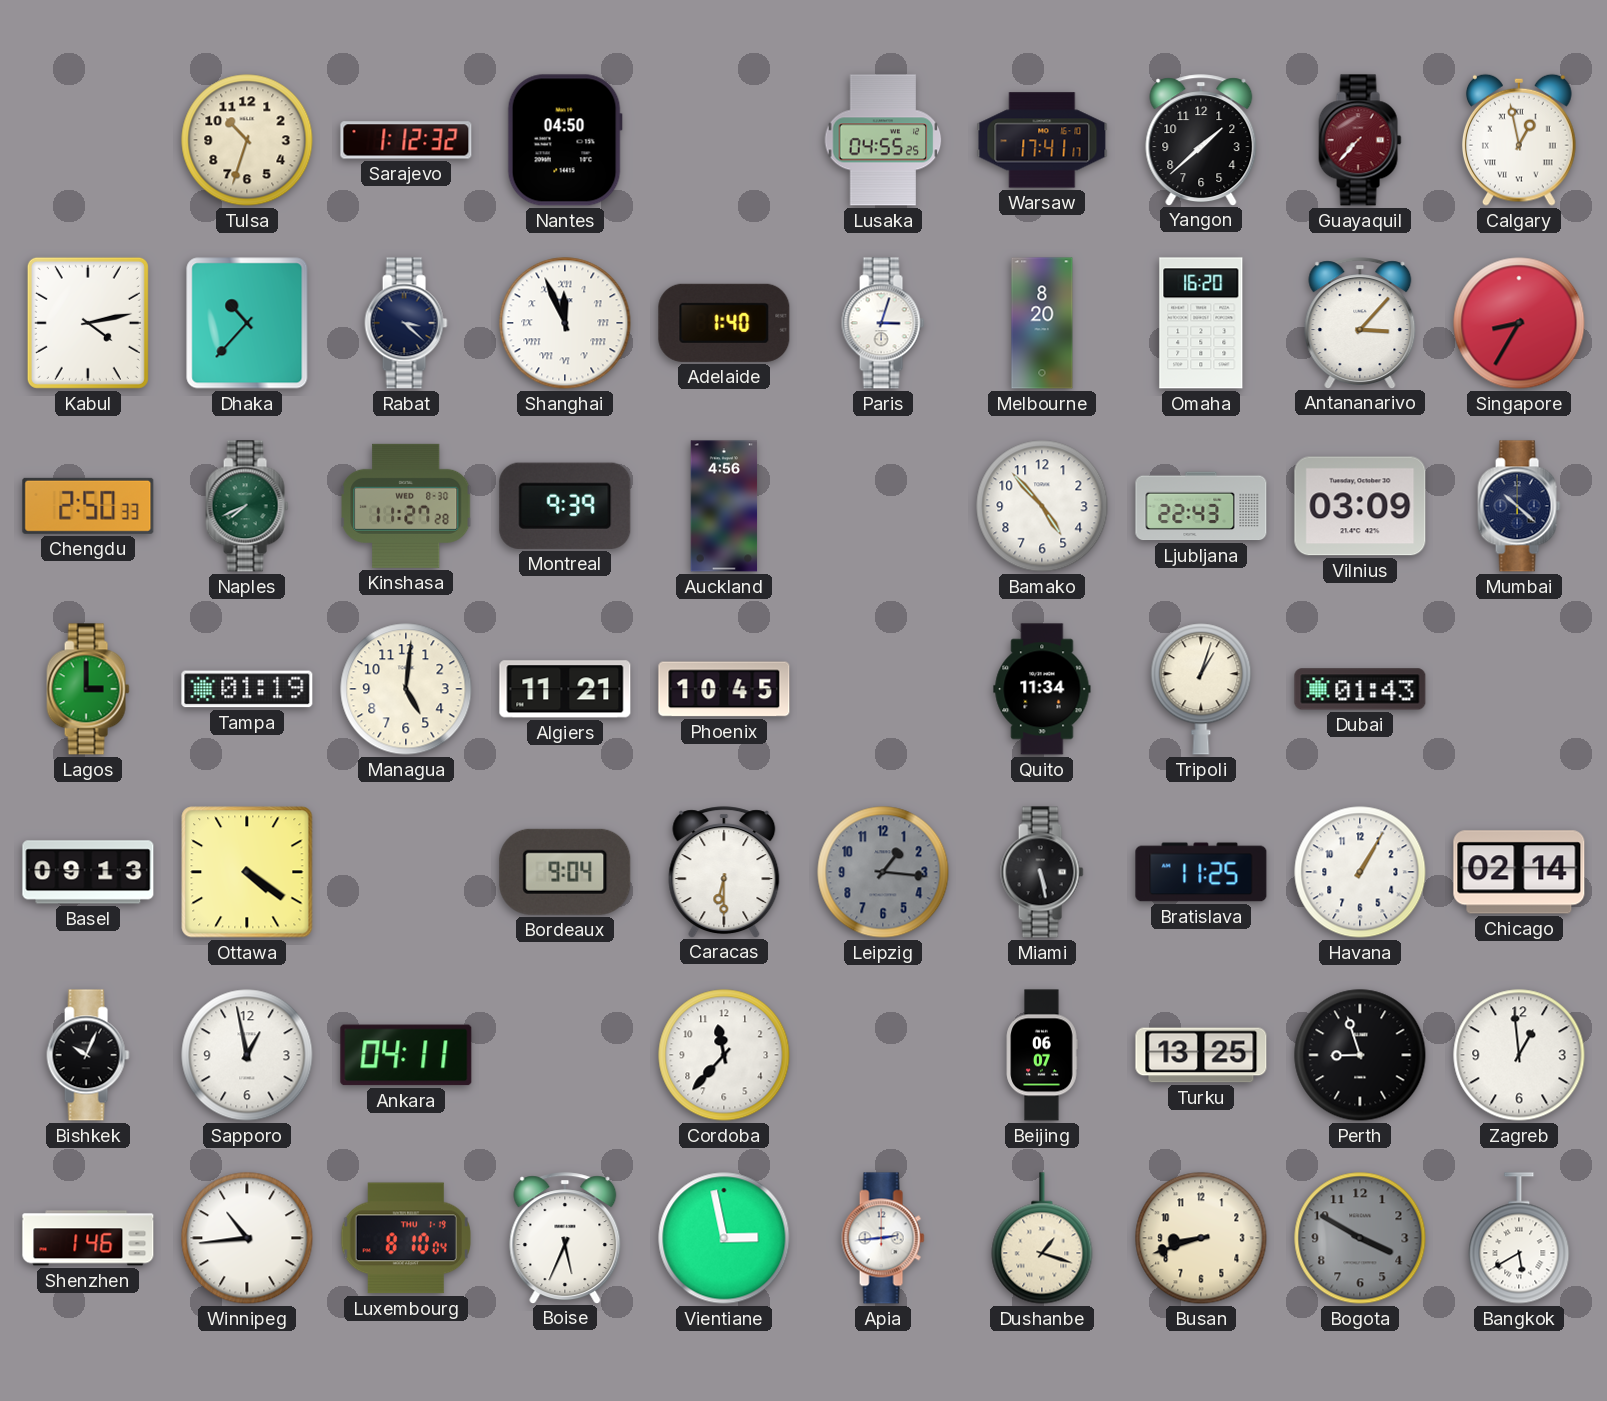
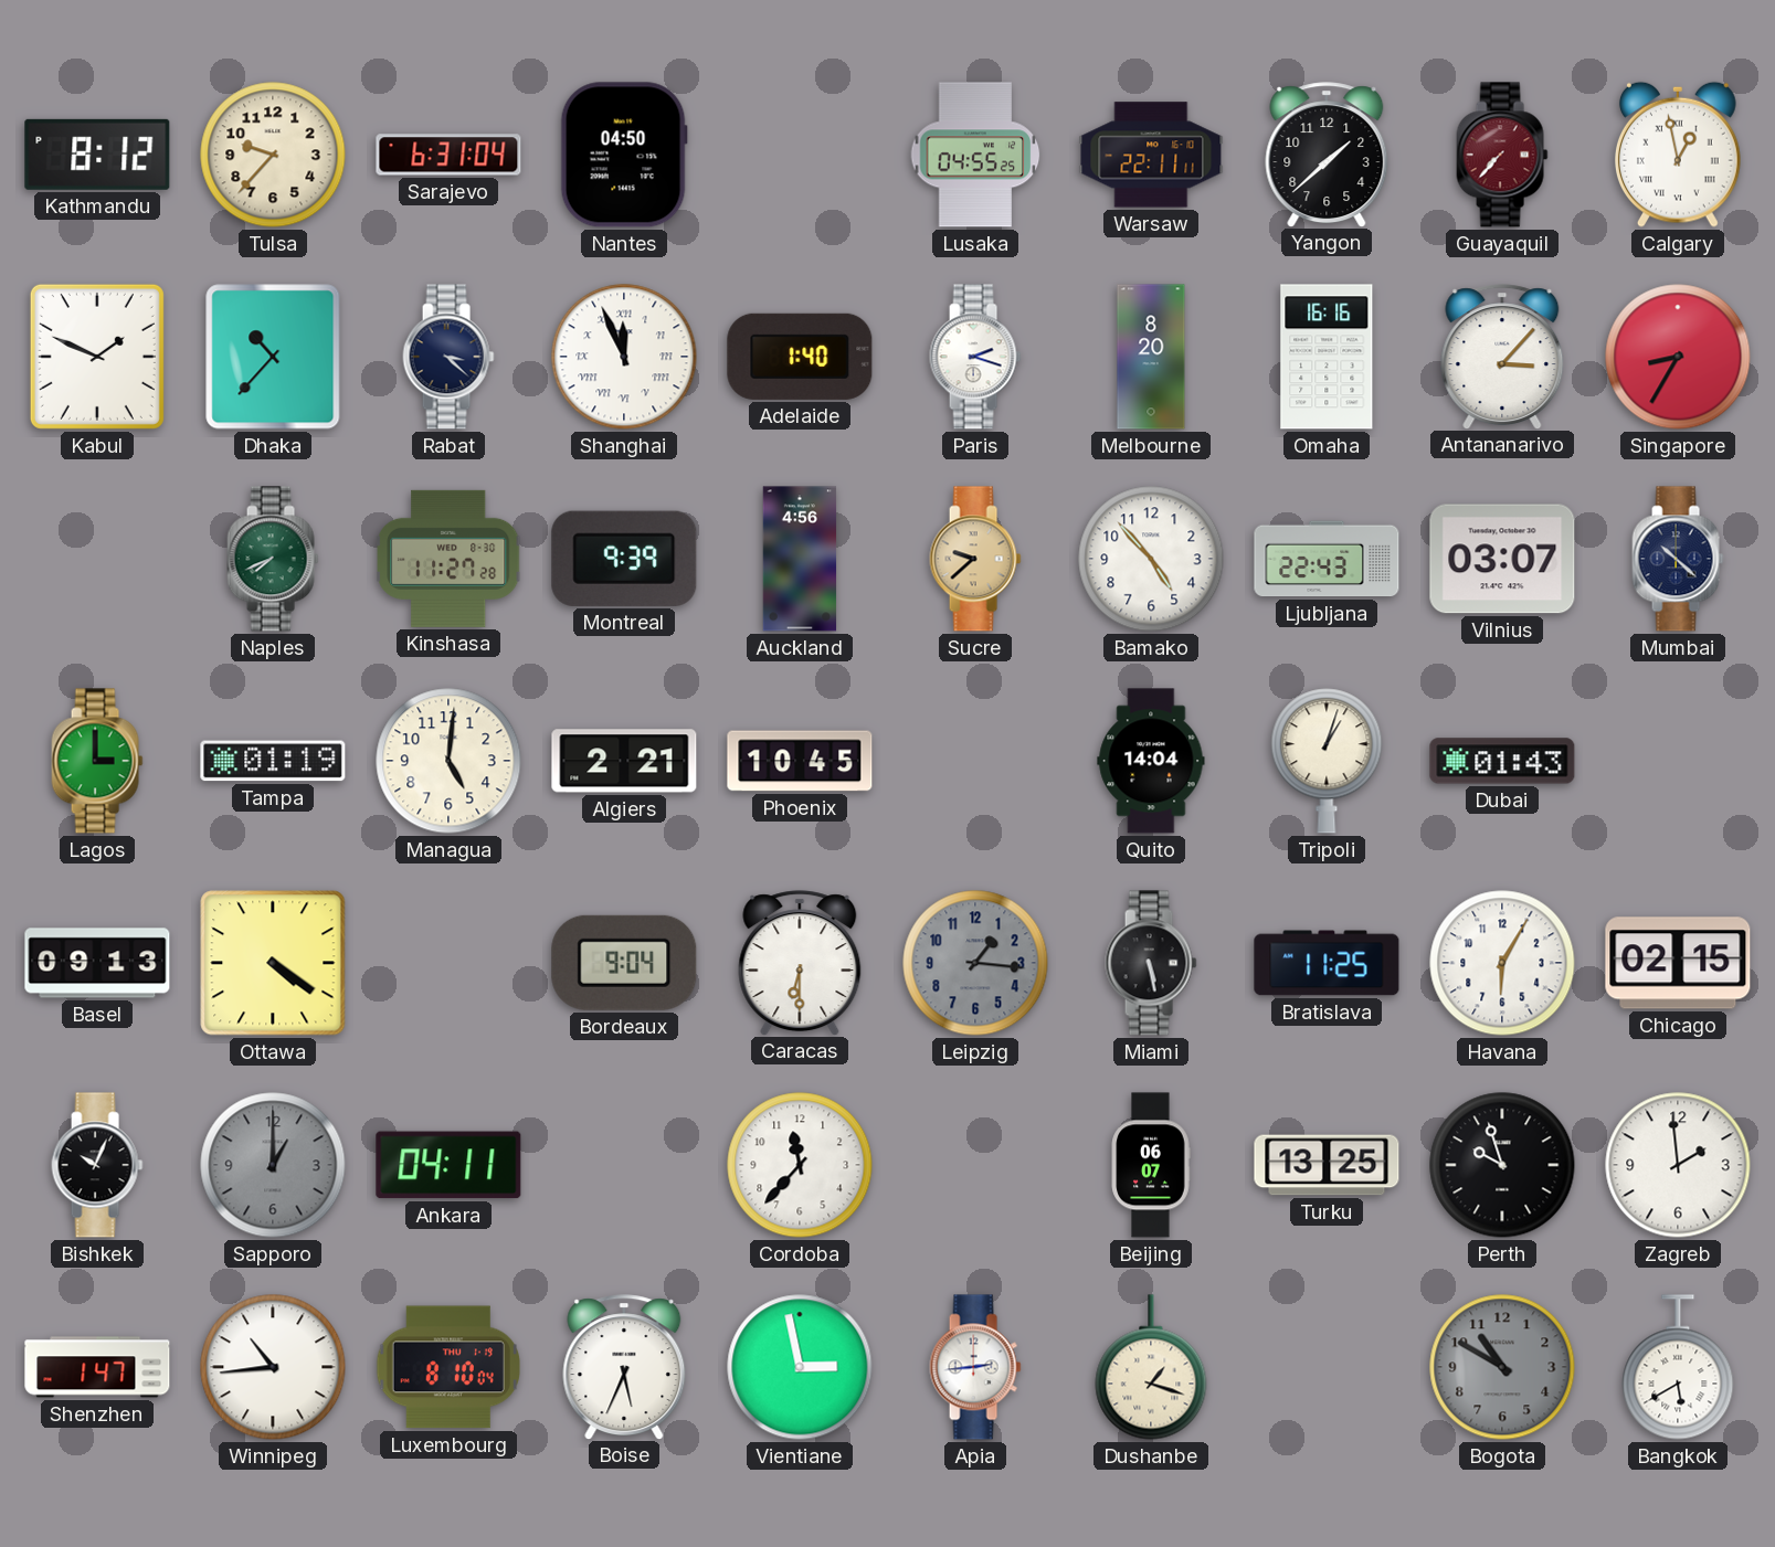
Kathmandu: none -> 8:12
Tulsa: 10:33 -> 9:37
Sarajevo: 1:12 -> 6:31
Warsaw: 17:41 -> 22:11
Kabul: 4:13 -> 1:49
Paris: 3:03 -> 2:18
Omaha: 16:20 -> 16:16
Chengdu: 2:50 -> none
Sucre: none -> 9:38
Vilnius: 03:09 -> 03:07
Algiers: 11:21 -> 2:21
Quito: 11:34 -> 14:04
Havana: 1:05 -> 6:05
Chicago: 02:14 -> 02:15
Sapporo: 12:58 -> 1:00
Sapporo dial: white -> grey
Perth: 8:57 -> 9:57
Zagreb: 12:59 -> 1:59
Shenzhen: 1:46 -> 1:47
Busan: 8:42 -> none
Bogota: 3:50 -> 10:50
